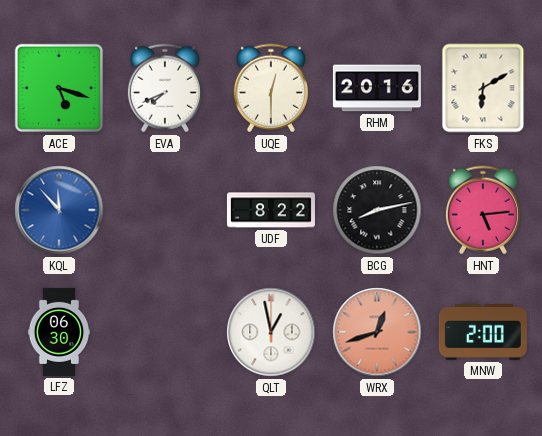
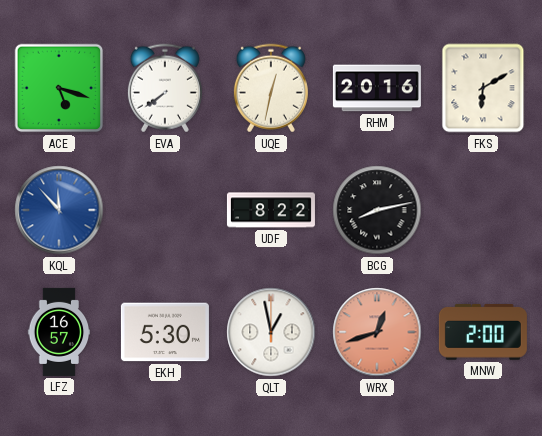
EVA: 7:41 -> 7:39
UQE: 12:30 -> 12:32
HNT: 5:14 -> none
LFZ: 06:30 -> 16:57
EKH: none -> 5:30
